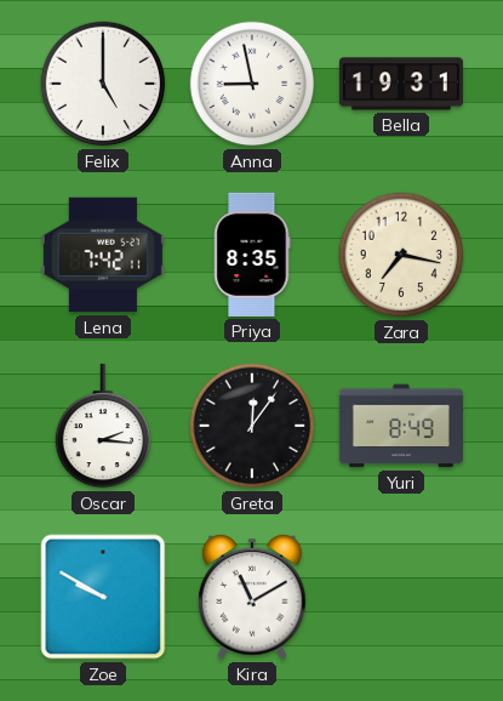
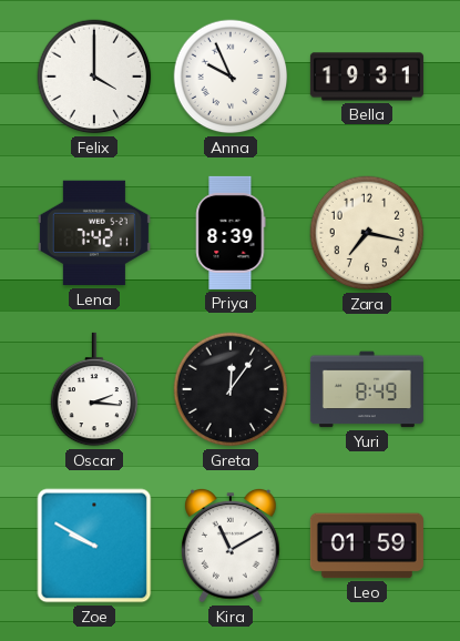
Felix: 5:00 -> 4:00
Anna: 8:58 -> 9:56
Priya: 8:35 -> 8:39
Leo: none -> 01:59
